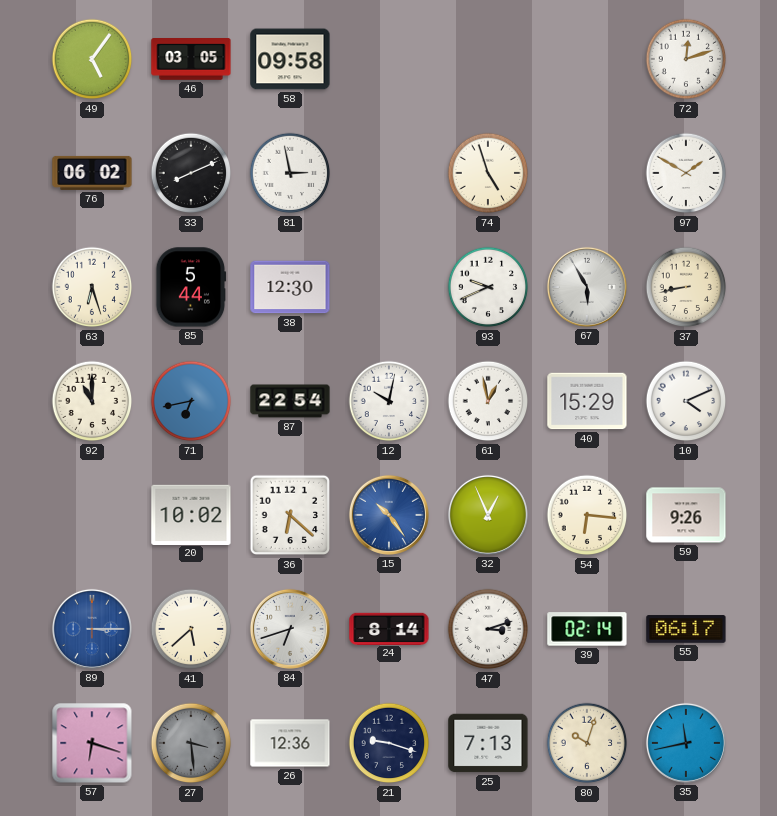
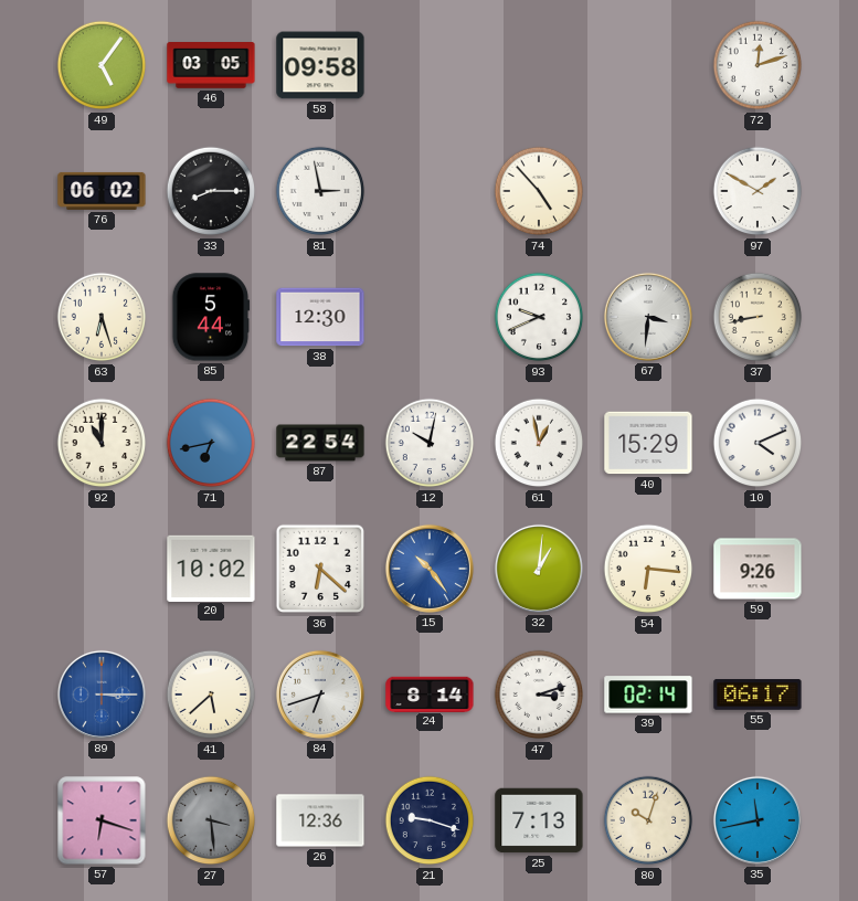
33: 8:11 -> 8:15
74: 4:57 -> 4:53
67: 5:55 -> 3:31
32: 12:56 -> 1:01
